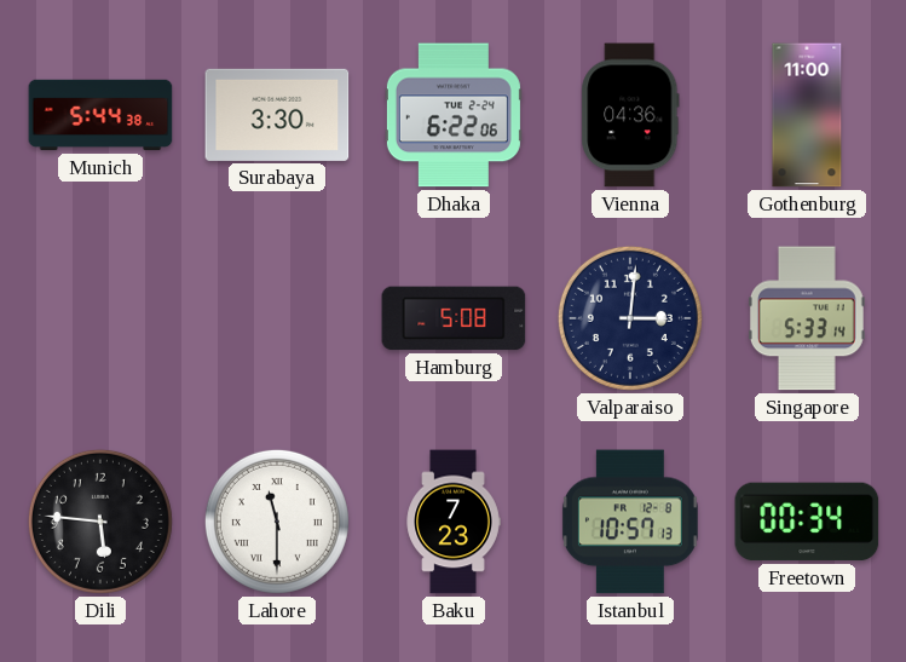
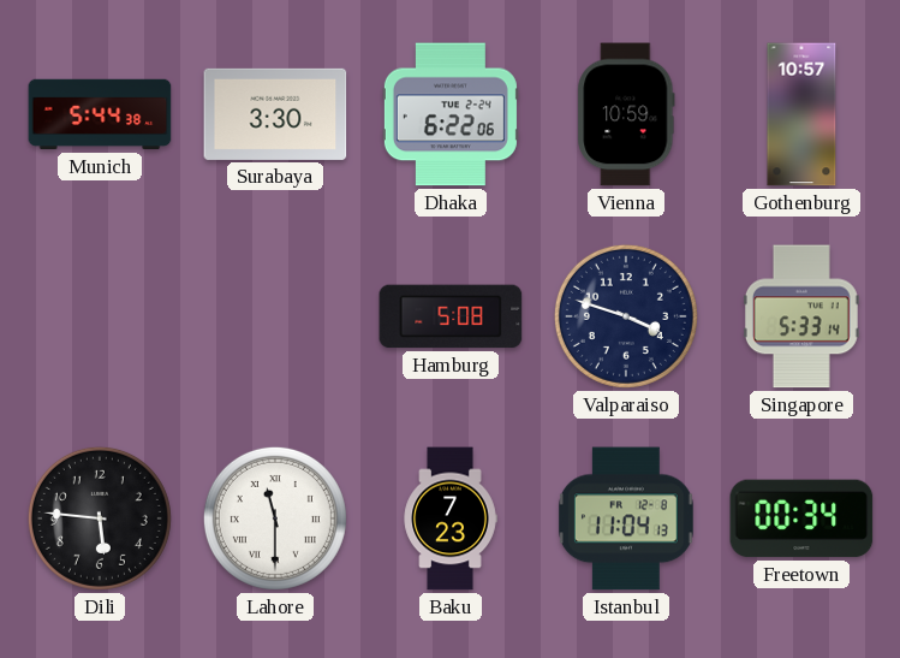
Vienna: 04:36 -> 10:59
Gothenburg: 11:00 -> 10:57
Valparaiso: 3:01 -> 3:48
Istanbul: 10:57 -> 11:04
